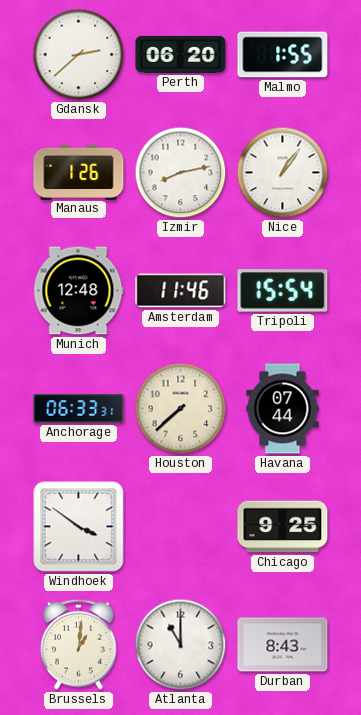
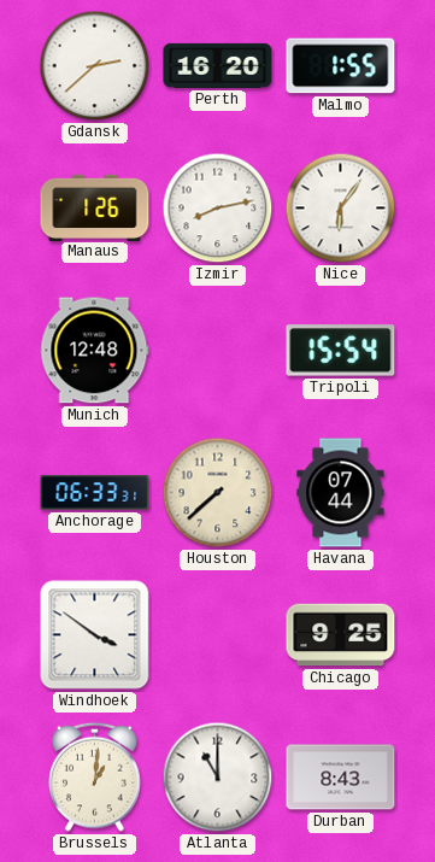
Perth: 06:20 -> 16:20
Nice: 1:06 -> 6:06
Amsterdam: 11:46 -> none
